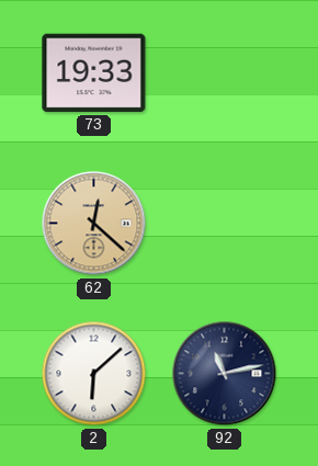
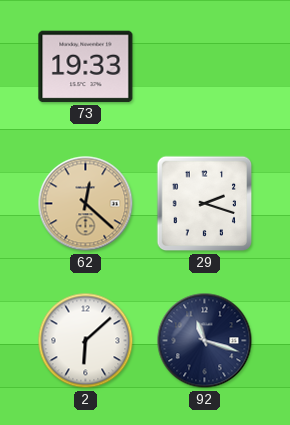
29: none -> 2:18
92: 11:13 -> 11:18
